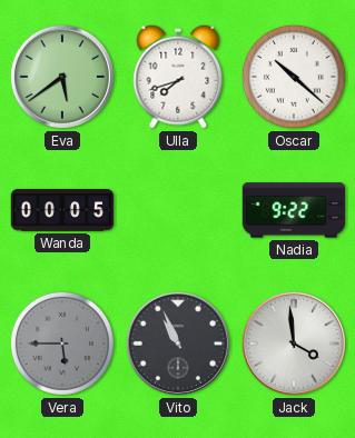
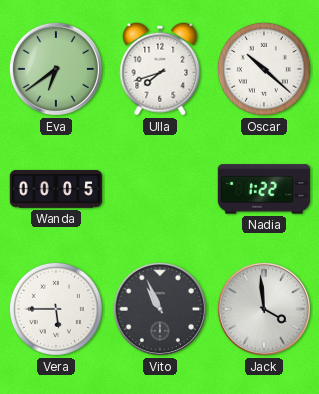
Eva: 5:39 -> 6:39
Nadia: 9:22 -> 1:22
Vera dial: grey -> white
